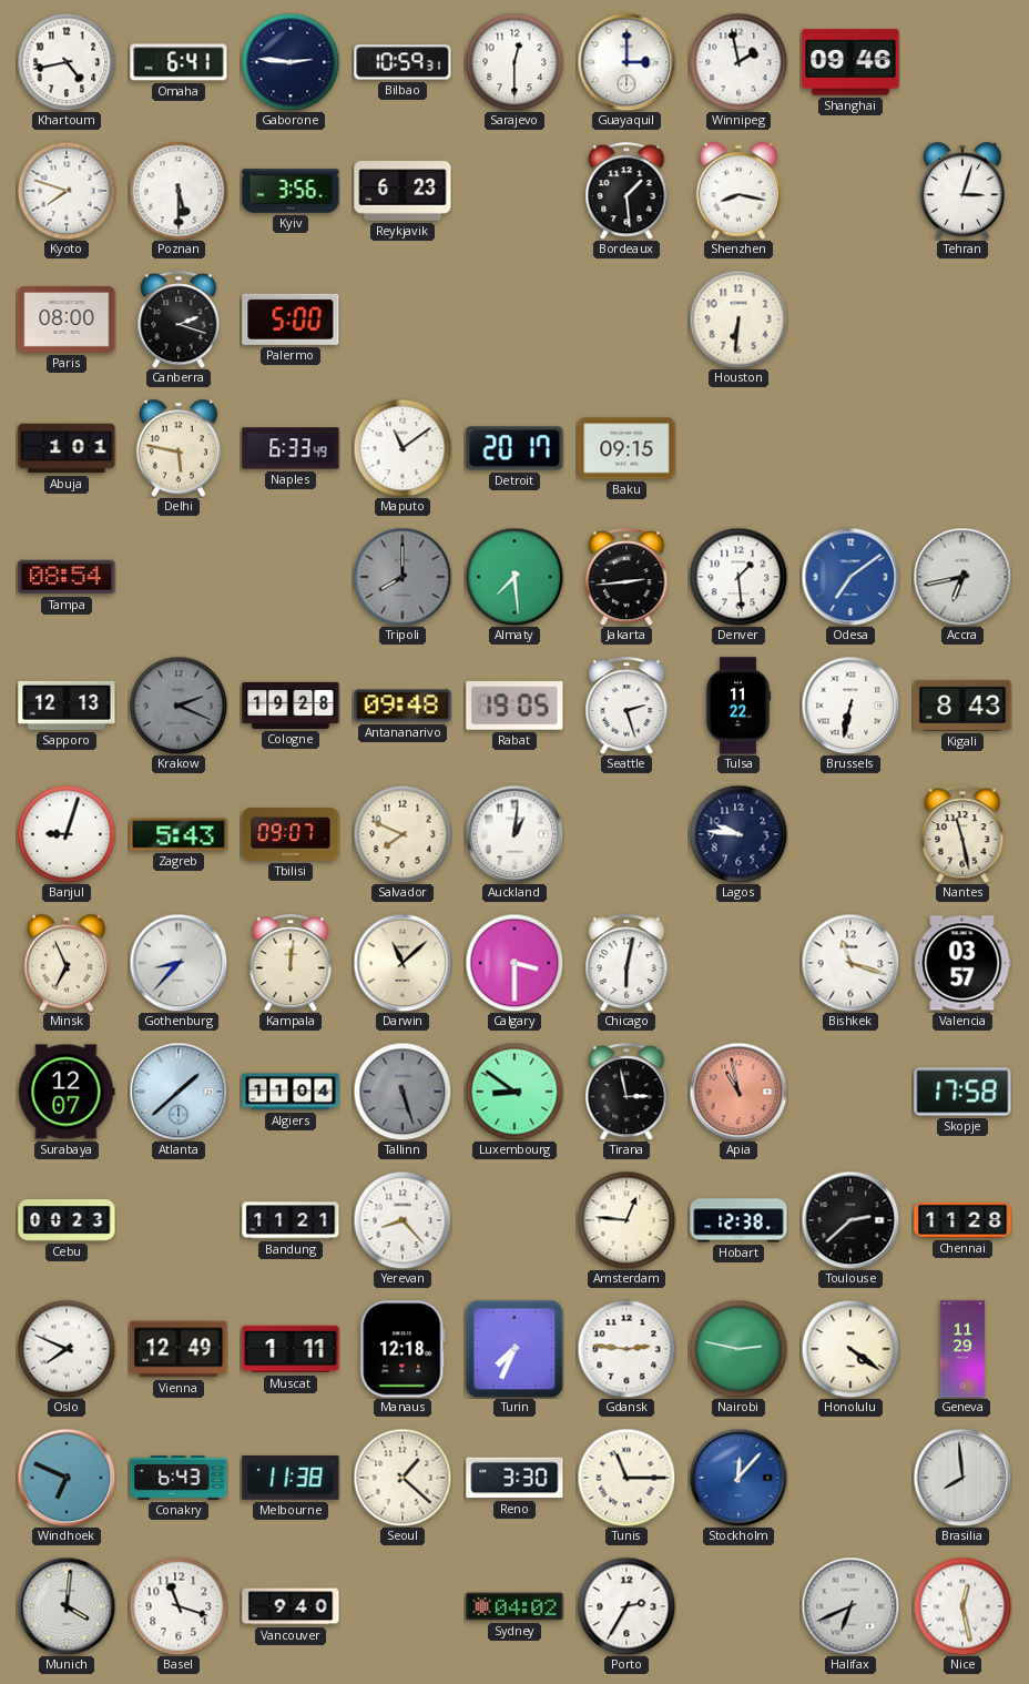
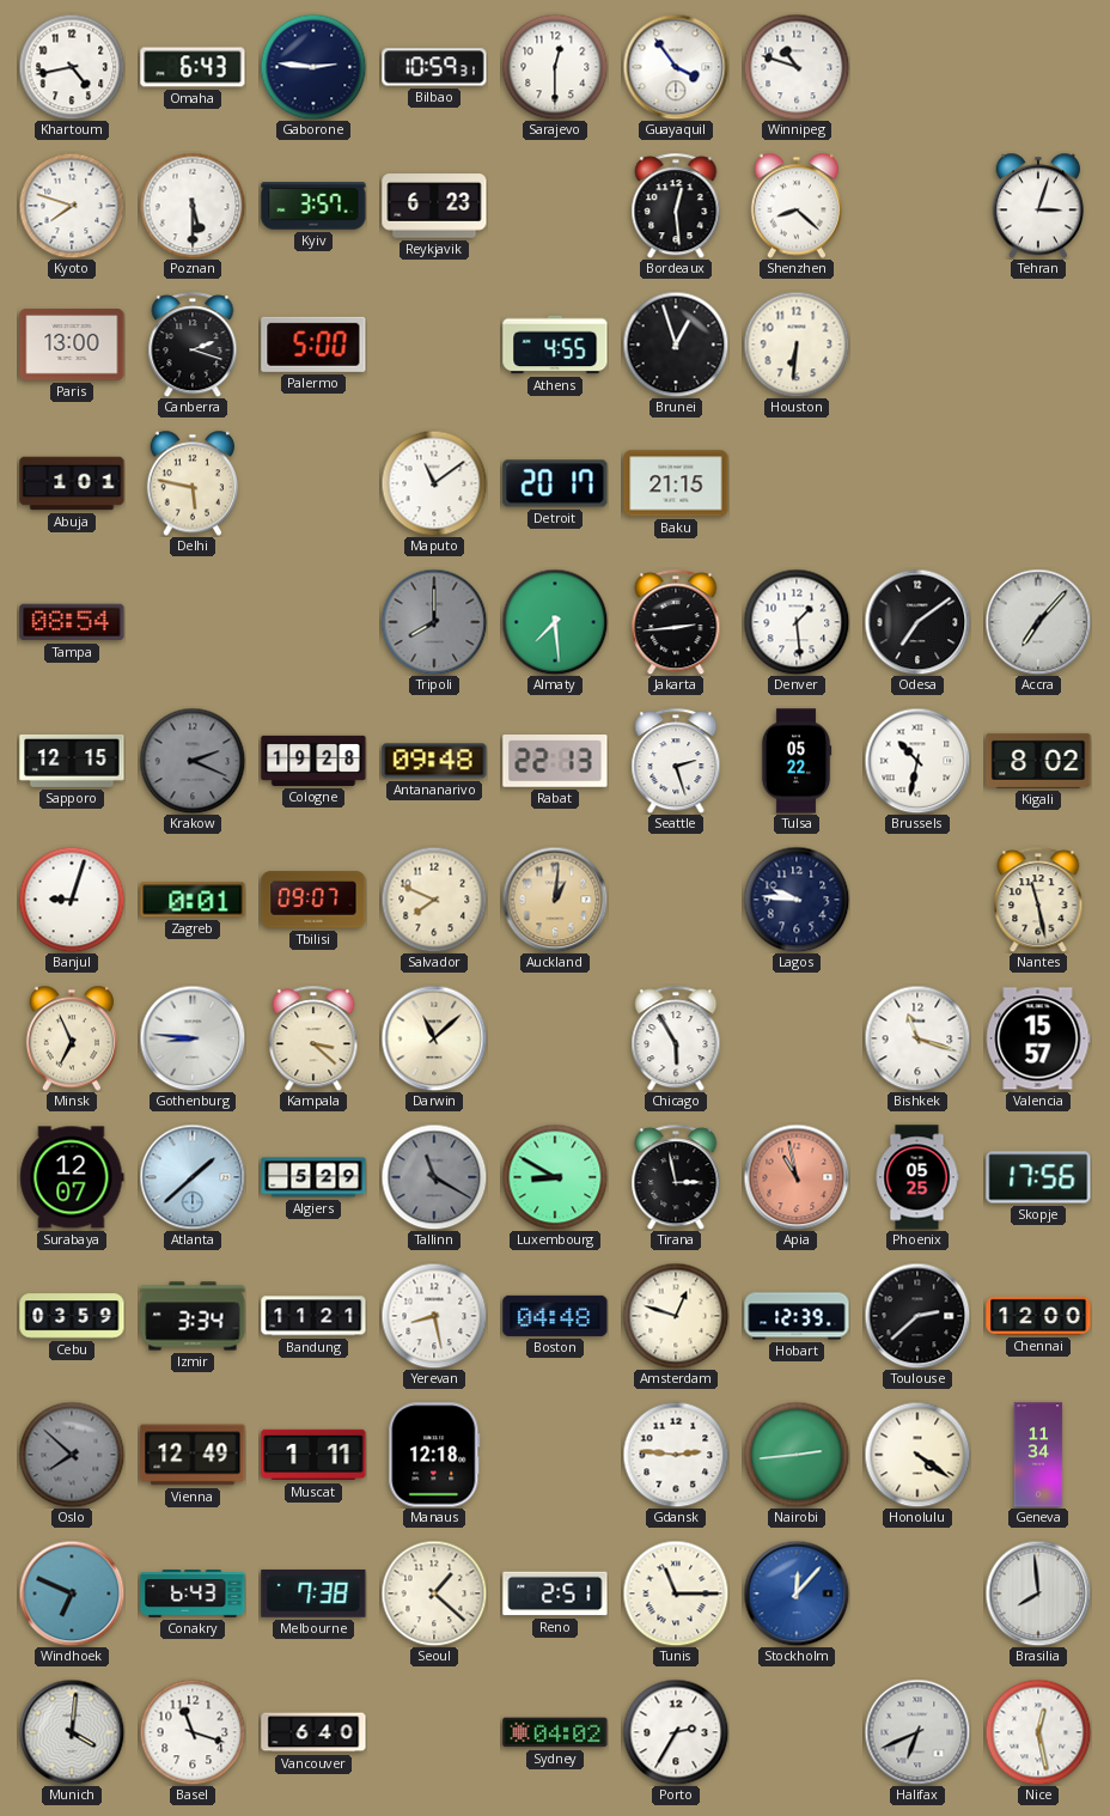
Omaha: 6:41 -> 6:43
Guayaquil: 3:00 -> 3:54
Winnipeg: 1:58 -> 10:48
Shanghai: 09:46 -> none
Kyiv: 3:56 -> 3:57
Bordeaux: 1:29 -> 12:29
Shenzhen: 8:17 -> 8:22
Paris: 08:00 -> 13:00
Athens: none -> 4:55
Brunei: none -> 12:57
Naples: 6:33 -> none
Baku: 09:15 -> 21:15
Odesa dial: blue -> black
Accra: 6:43 -> 7:07
Sapporo: 12:13 -> 12:15
Rabat: 19:05 -> 22:13
Tulsa: 11:22 -> 05:22
Brussels: 6:32 -> 10:32
Kigali: 8:43 -> 8:02
Zagreb: 5:43 -> 0:01
Auckland dial: white -> champagne
Gothenburg: 8:37 -> 8:46
Kampala: 12:01 -> 3:22
Calgary: 3:30 -> none
Chicago: 6:02 -> 5:55
Valencia: 03:57 -> 15:57
Algiers: 11:04 -> 5:29
Tallinn: 5:27 -> 11:20
Luxembourg: 8:51 -> 8:50
Phoenix: none -> 05:25
Skopje: 17:58 -> 17:56
Cebu: 00:23 -> 03:59
Izmir: none -> 3:34
Yerevan: 8:23 -> 8:28
Boston: none -> 04:48
Amsterdam: 12:46 -> 12:48
Hobart: 12:38 -> 12:39
Chennai: 11:28 -> 12:00
Oslo: 7:49 -> 7:52
Oslo dial: white -> grey
Turin: 7:34 -> none
Nairobi: 2:47 -> 2:44
Geneva: 11:29 -> 11:34
Melbourne: 11:38 -> 7:38
Reno: 3:30 -> 2:51
Vancouver: 9:40 -> 6:40
